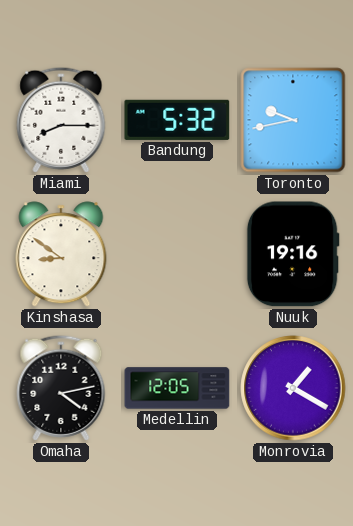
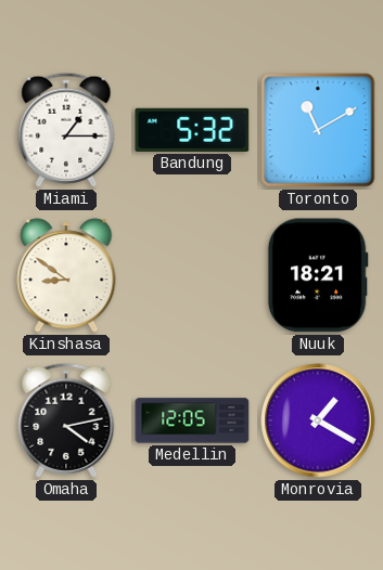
Miami: 8:15 -> 1:15
Toronto: 9:43 -> 11:10
Nuuk: 19:16 -> 18:21
